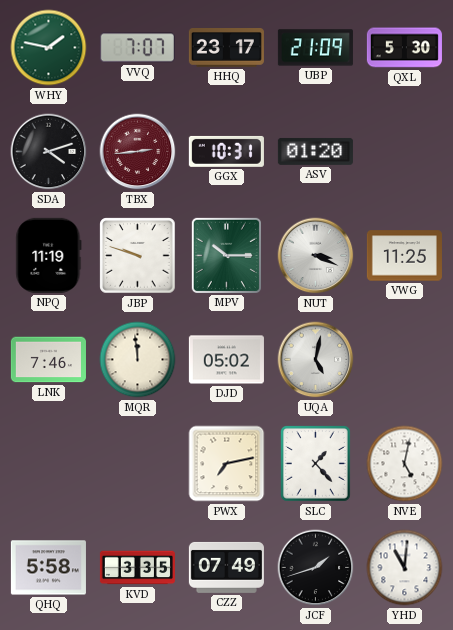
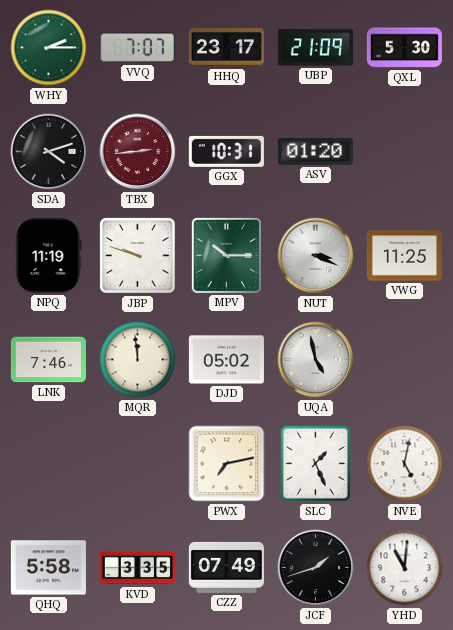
WHY: 1:47 -> 2:15
UQA: 5:02 -> 4:58
SLC: 1:23 -> 1:26
